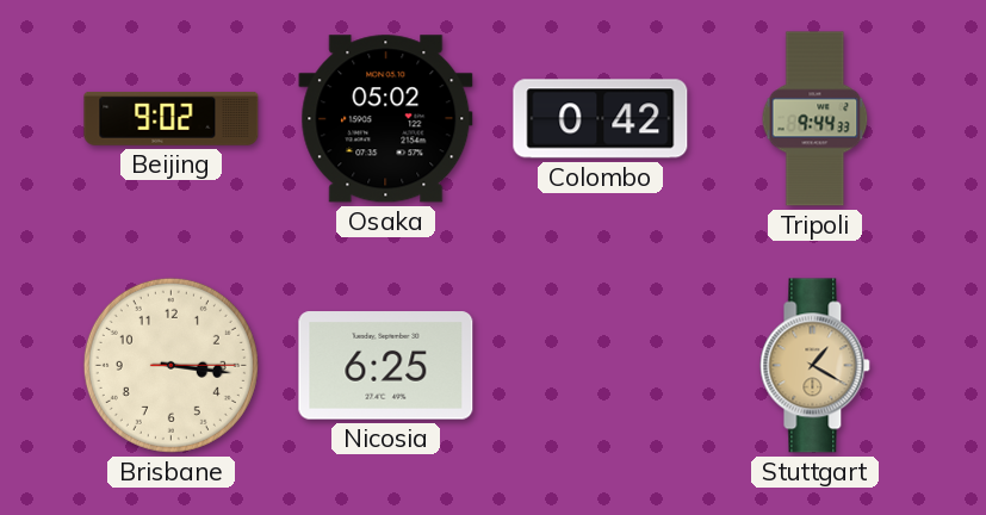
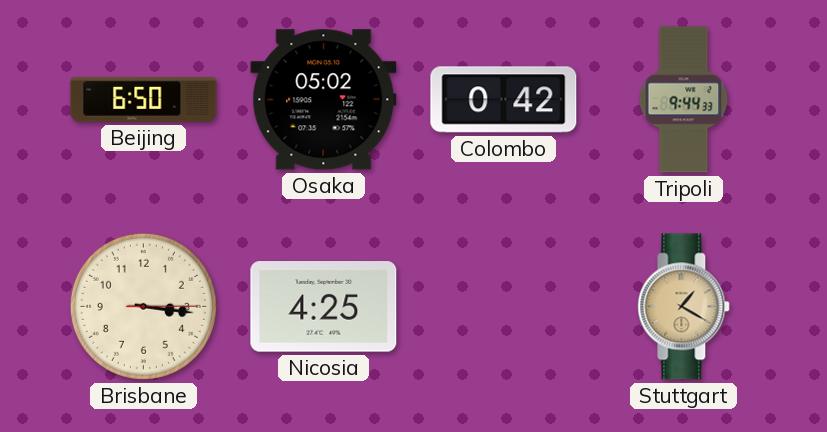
Beijing: 9:02 -> 6:50
Nicosia: 6:25 -> 4:25
